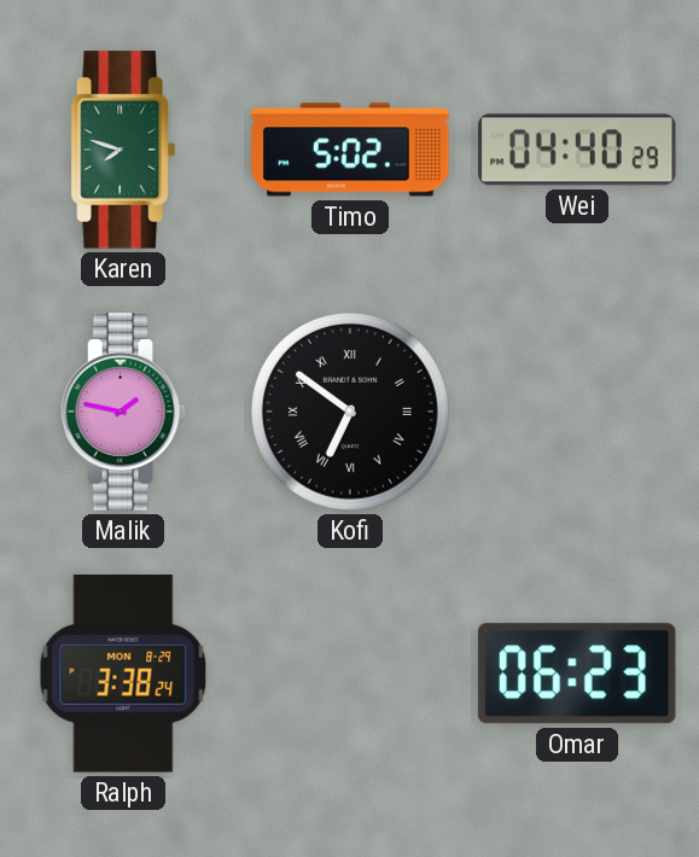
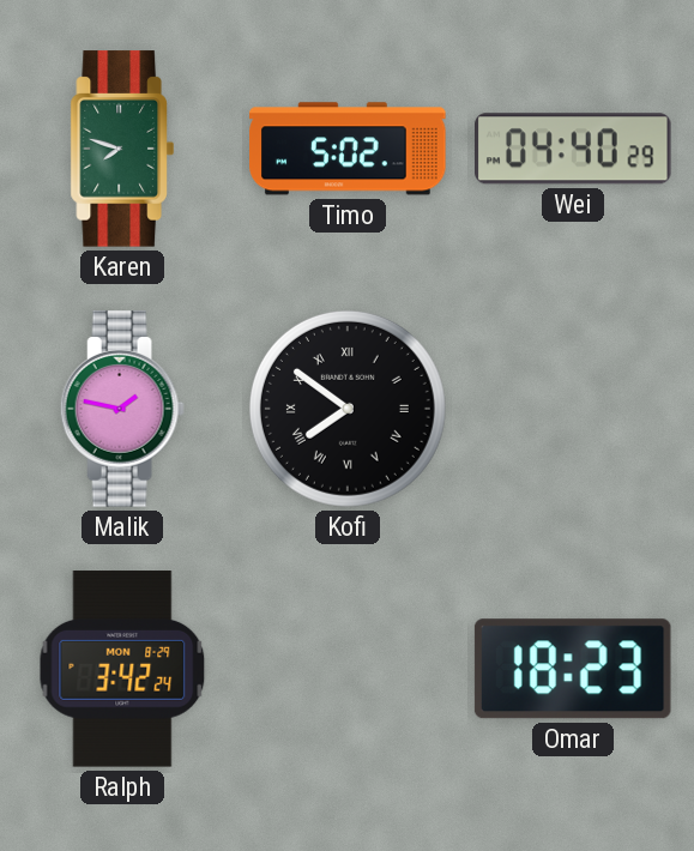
Kofi: 6:51 -> 7:51
Ralph: 3:38 -> 3:42
Omar: 06:23 -> 18:23
